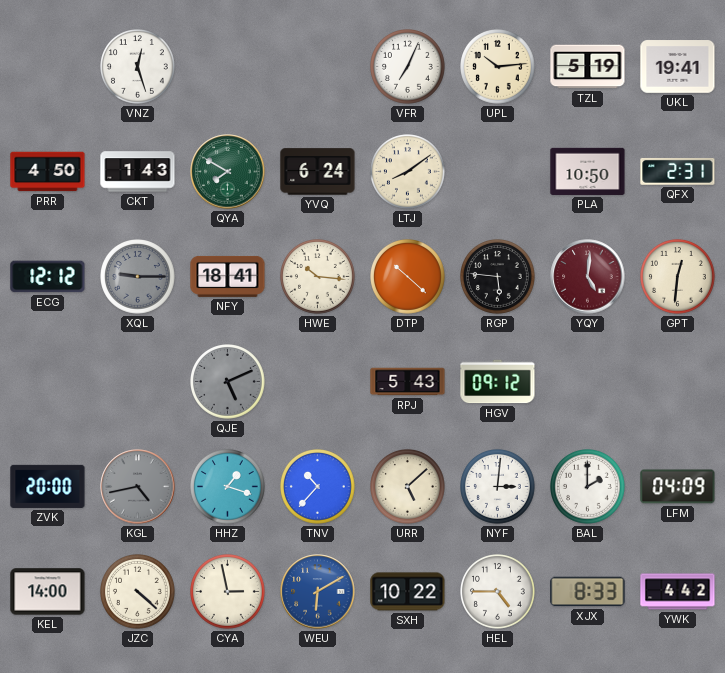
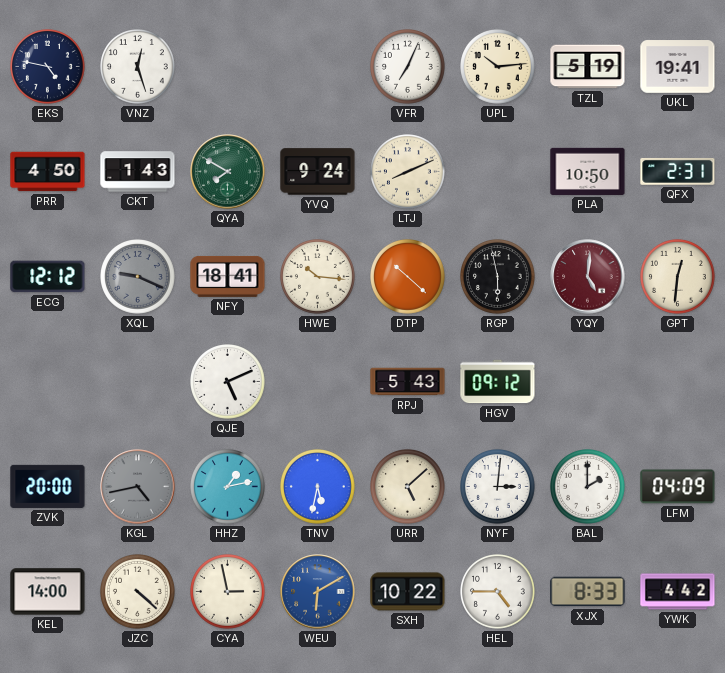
EKS: none -> 4:47
YVQ: 6:24 -> 9:24
LTJ: 8:09 -> 8:11
XQL: 9:15 -> 9:19
RGP: 5:46 -> 5:58
QJE dial: grey -> white
HHZ: 1:18 -> 1:13
TNV: 10:37 -> 5:32
